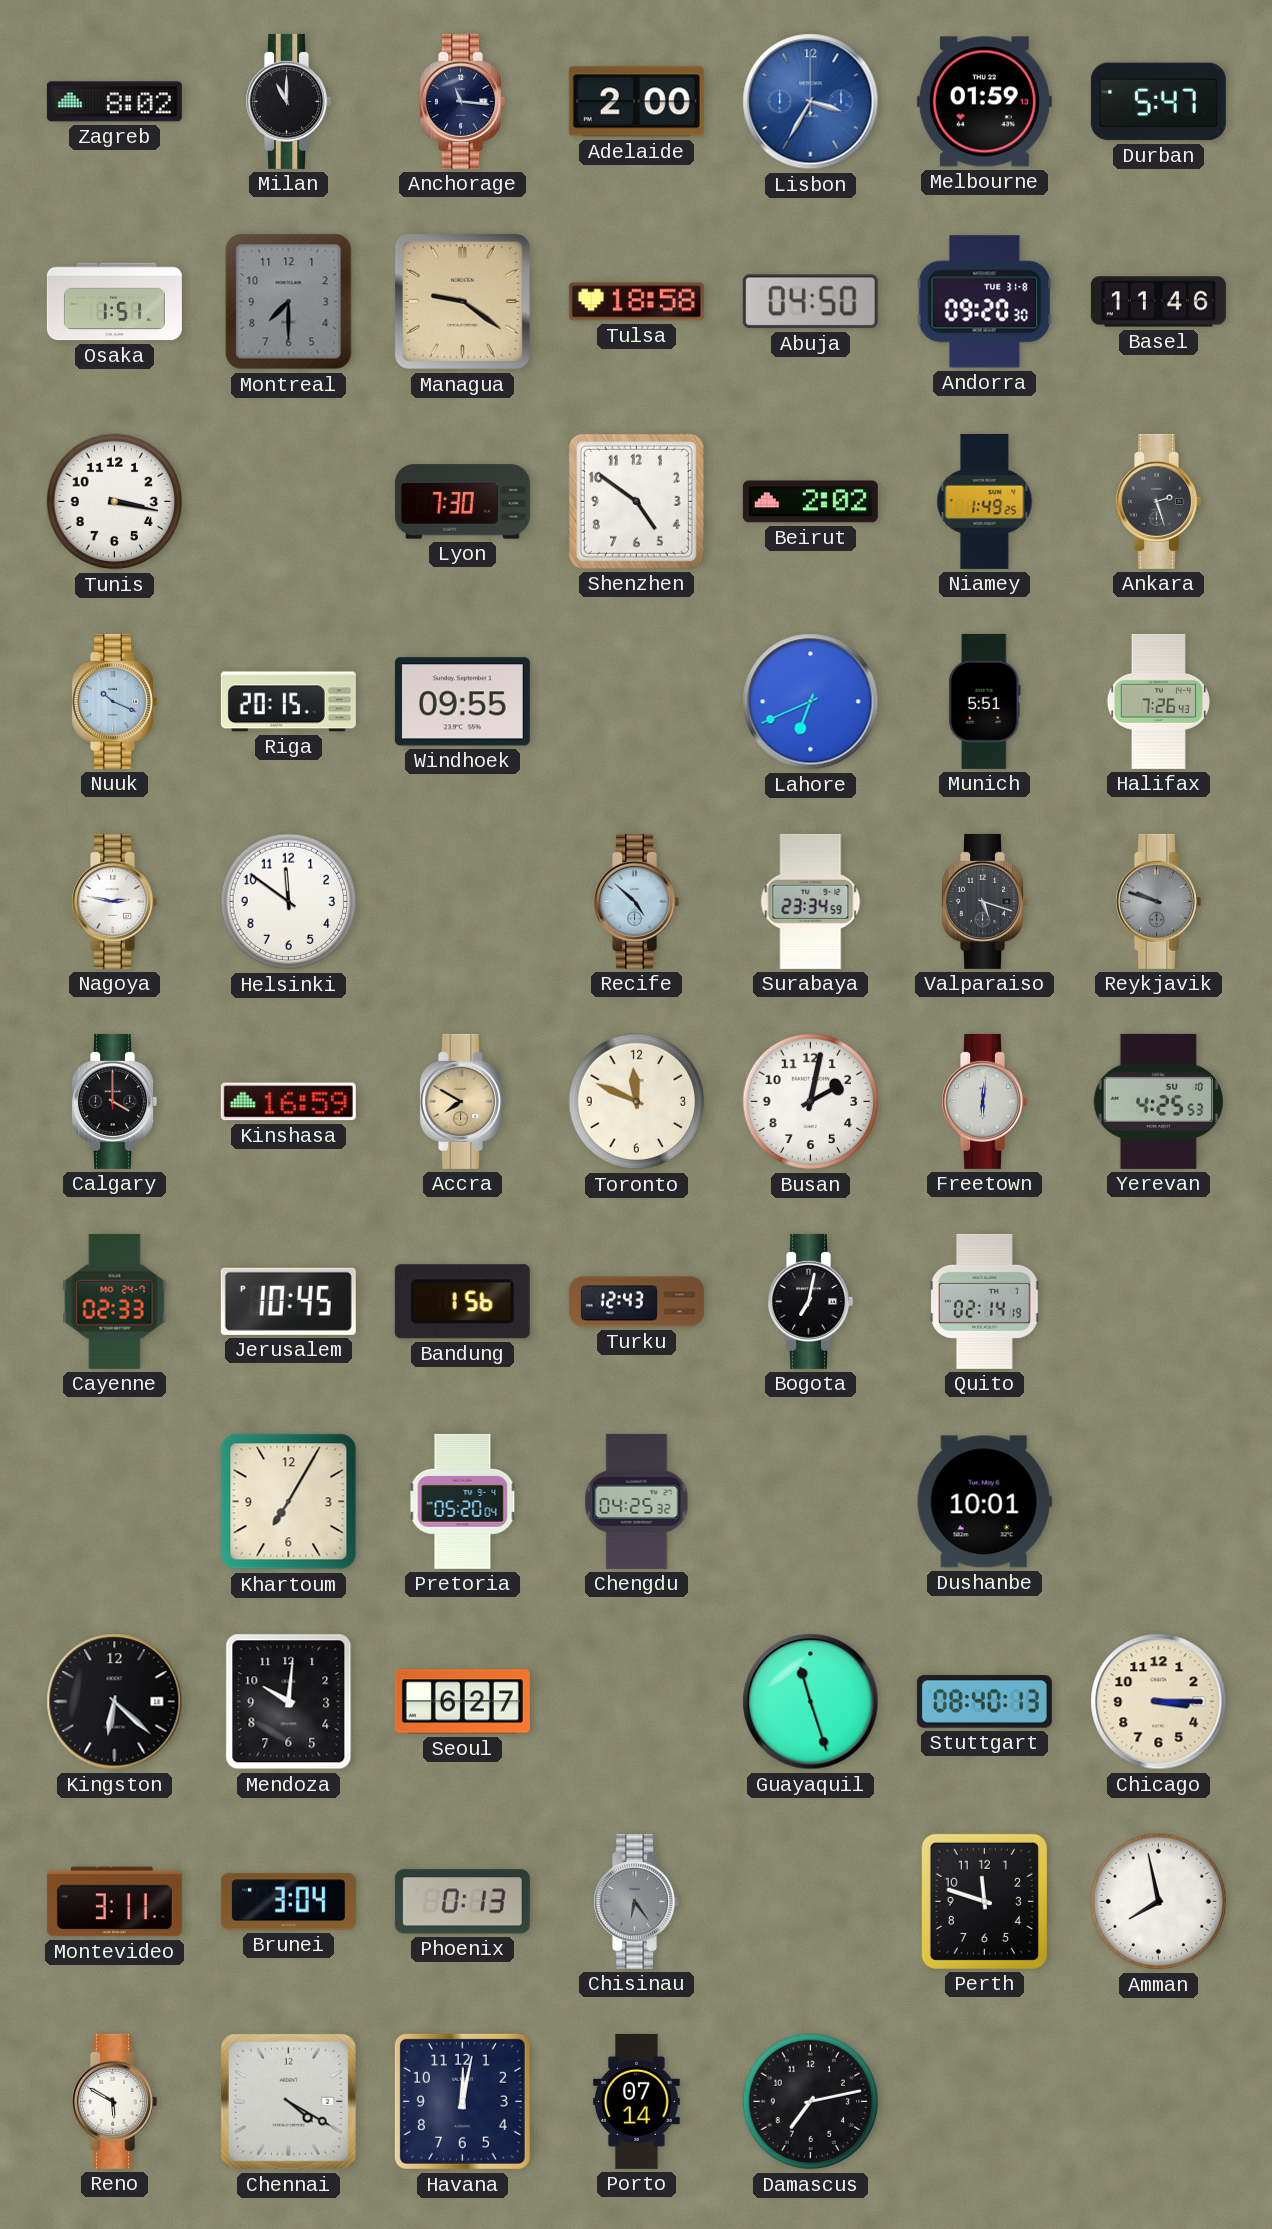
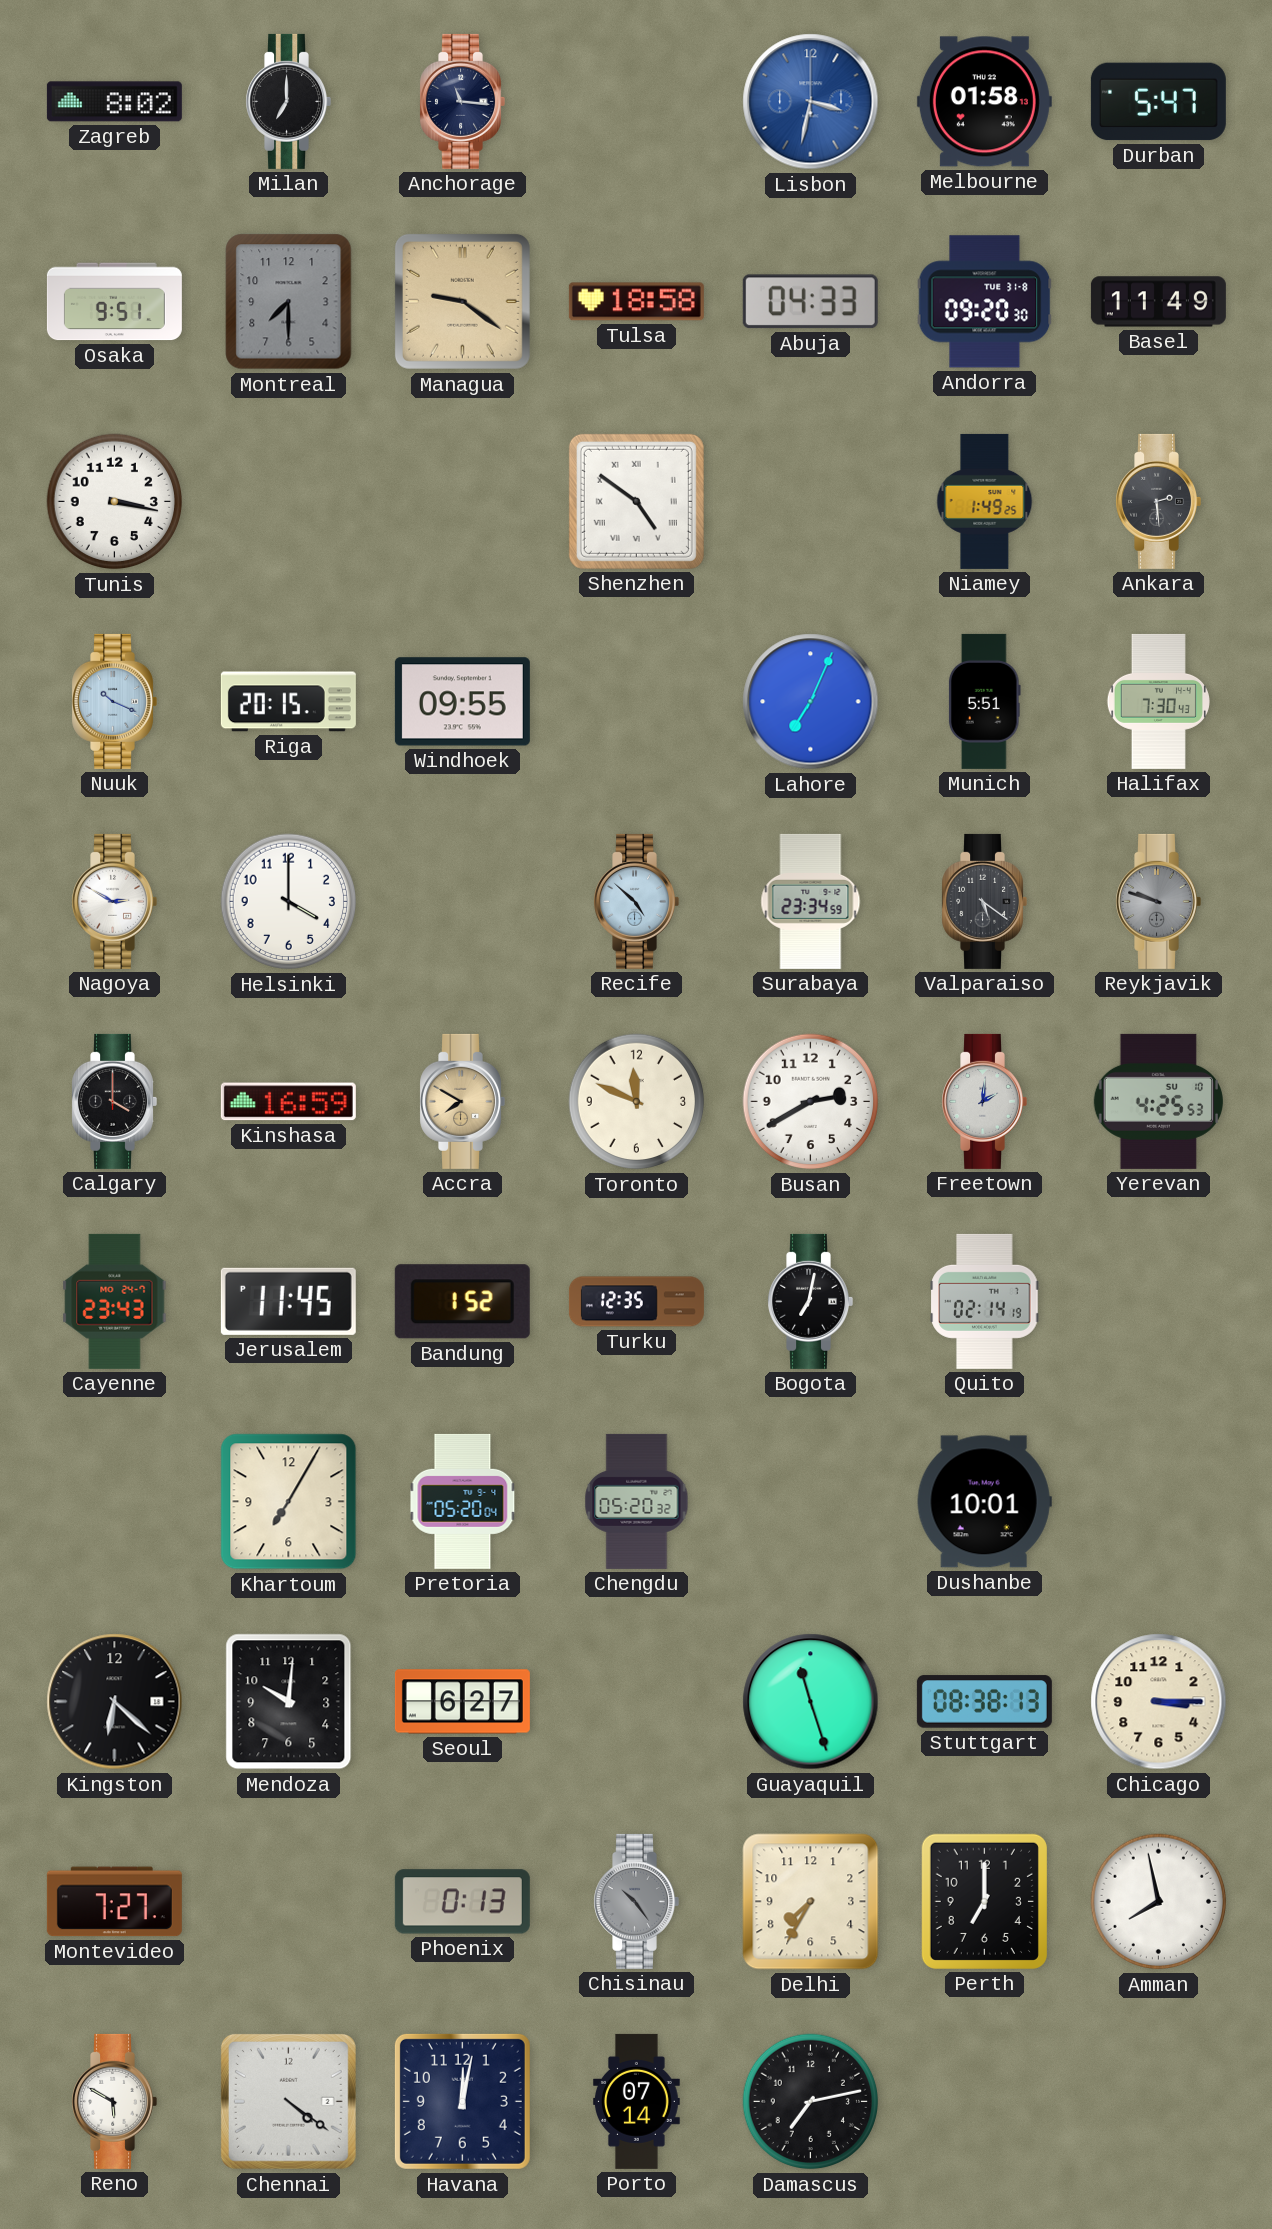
Milan: 11:00 -> 7:00
Adelaide: 2:00 -> none
Lisbon: 3:35 -> 3:32
Melbourne: 01:59 -> 01:58
Osaka: 1:51 -> 9:51
Abuja: 04:50 -> 04:33
Basel: 11:46 -> 11:49
Lyon: 7:30 -> none
Shenzhen numerals: Arabic -> Roman
Beirut: 2:02 -> none
Ankara: 2:27 -> 2:29
Lahore: 6:41 -> 7:04
Halifax: 7:26 -> 7:30
Nagoya: 2:47 -> 2:50
Helsinki: 11:51 -> 4:00
Valparaiso: 5:18 -> 5:21
Busan: 2:02 -> 2:40
Freetown: 6:01 -> 2:01
Cayenne: 02:33 -> 23:43
Jerusalem: 10:45 -> 11:45
Bandung: 1:56 -> 1:52
Turku: 12:43 -> 12:35
Chengdu: 04:25 -> 05:20
Stuttgart: 08:40 -> 08:38
Montevideo: 3:11 -> 7:27
Brunei: 3:04 -> none
Chisinau: 6:24 -> 10:24
Delhi: none -> 7:35
Perth: 11:48 -> 7:00
Chennai: 4:20 -> 4:21
